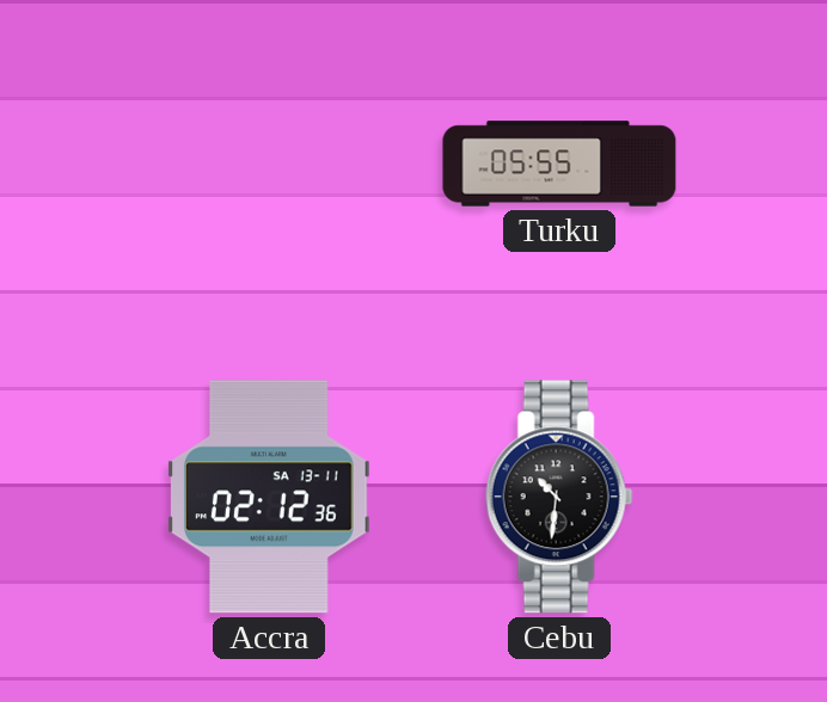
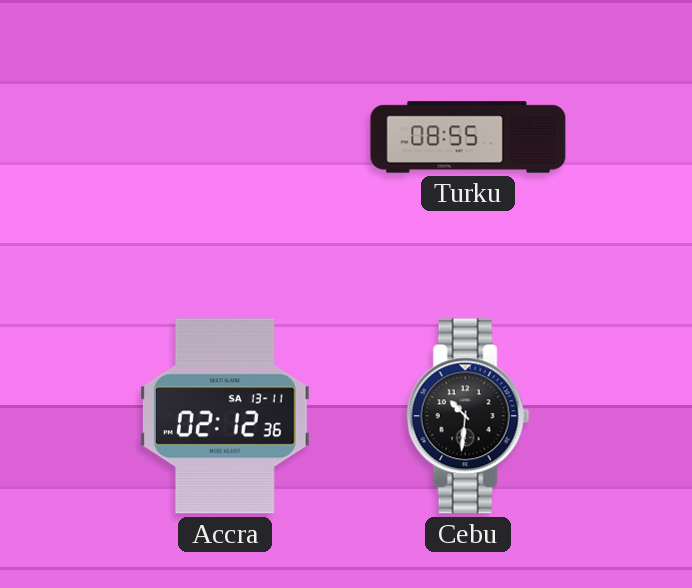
Turku: 05:55 -> 08:55
